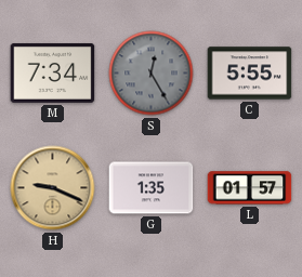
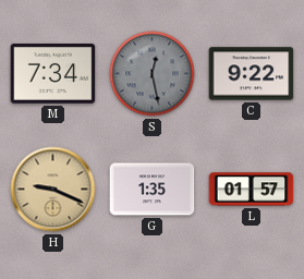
S: 12:25 -> 12:28
C: 5:55 -> 9:22
